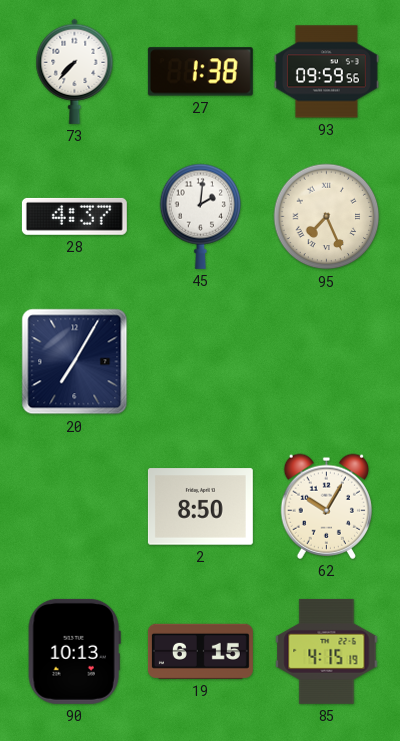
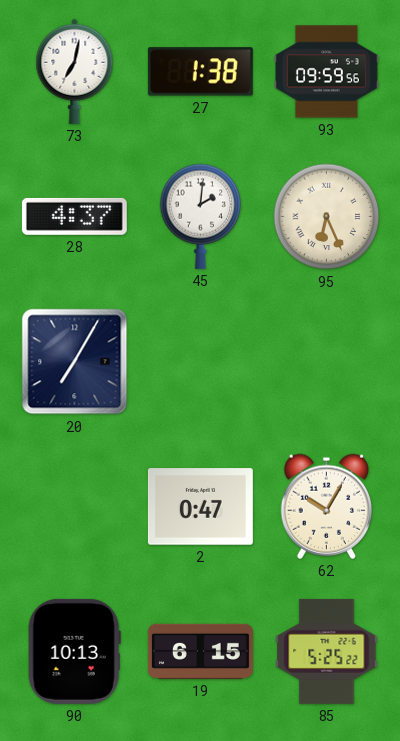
73: 7:37 -> 7:02
95: 7:26 -> 6:26
2: 8:50 -> 0:47
85: 4:15 -> 5:25
